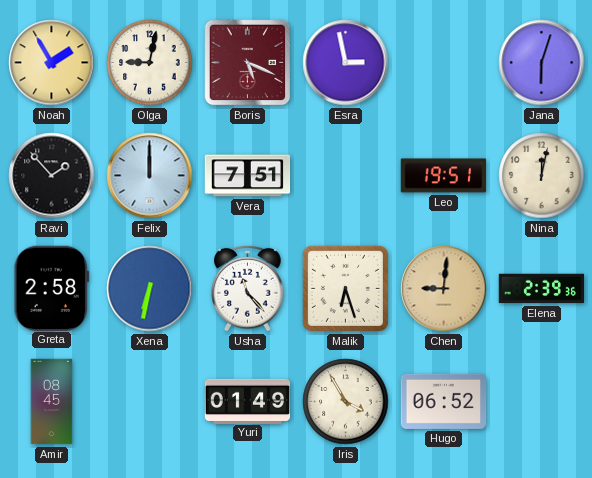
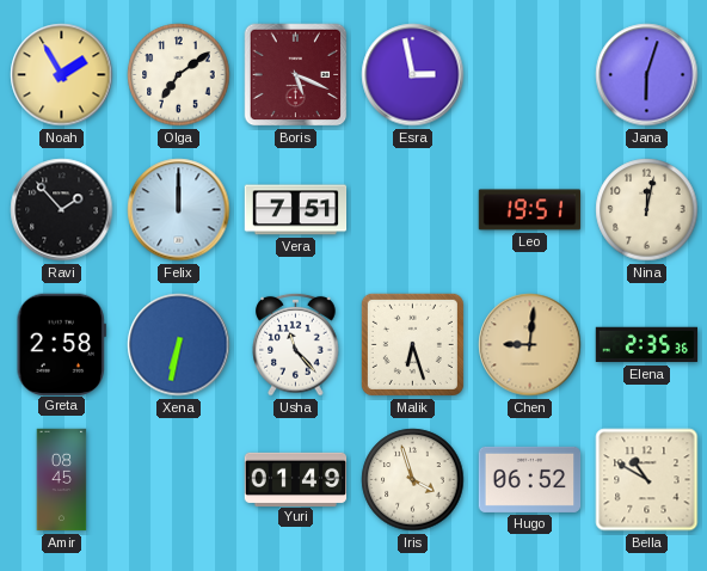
Olga: 9:02 -> 7:09
Elena: 2:39 -> 2:35
Iris: 3:55 -> 3:57
Bella: none -> 10:50
